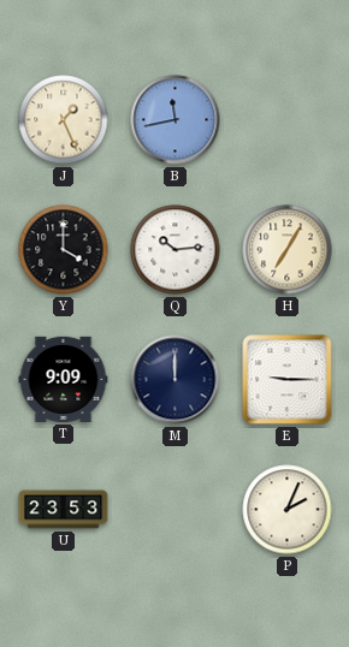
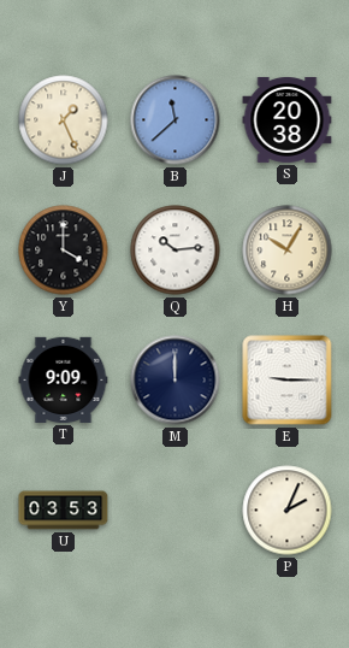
B: 11:43 -> 11:38
S: none -> 20:38
H: 7:05 -> 10:05
U: 23:53 -> 03:53
